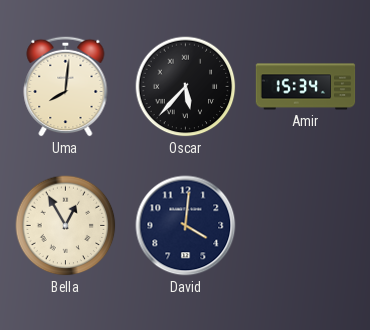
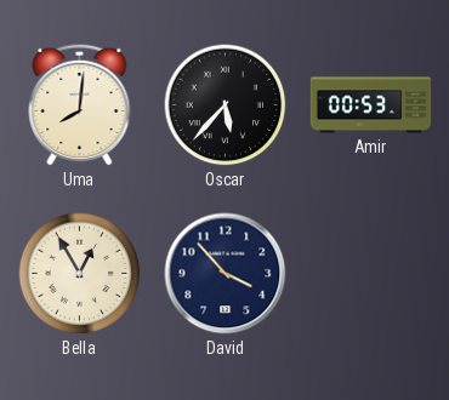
Amir: 15:34 -> 00:53
David: 4:01 -> 3:53
